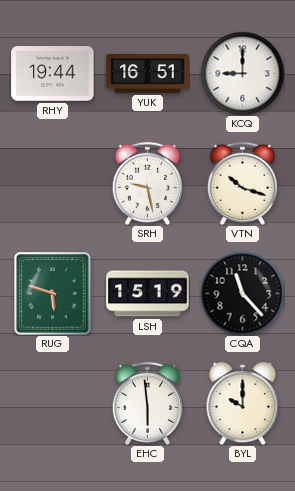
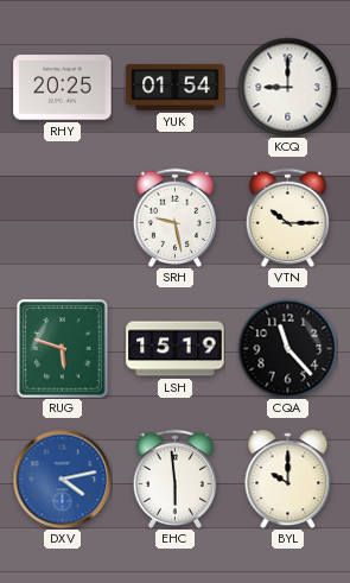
RHY: 19:44 -> 20:25
YUK: 16:51 -> 01:54
VTN: 10:18 -> 10:15
DXV: none -> 4:13
